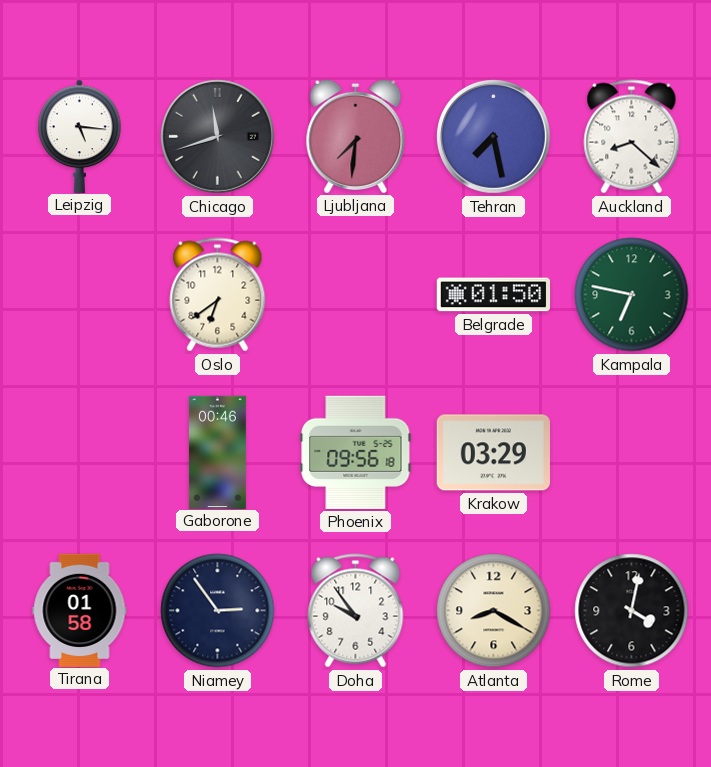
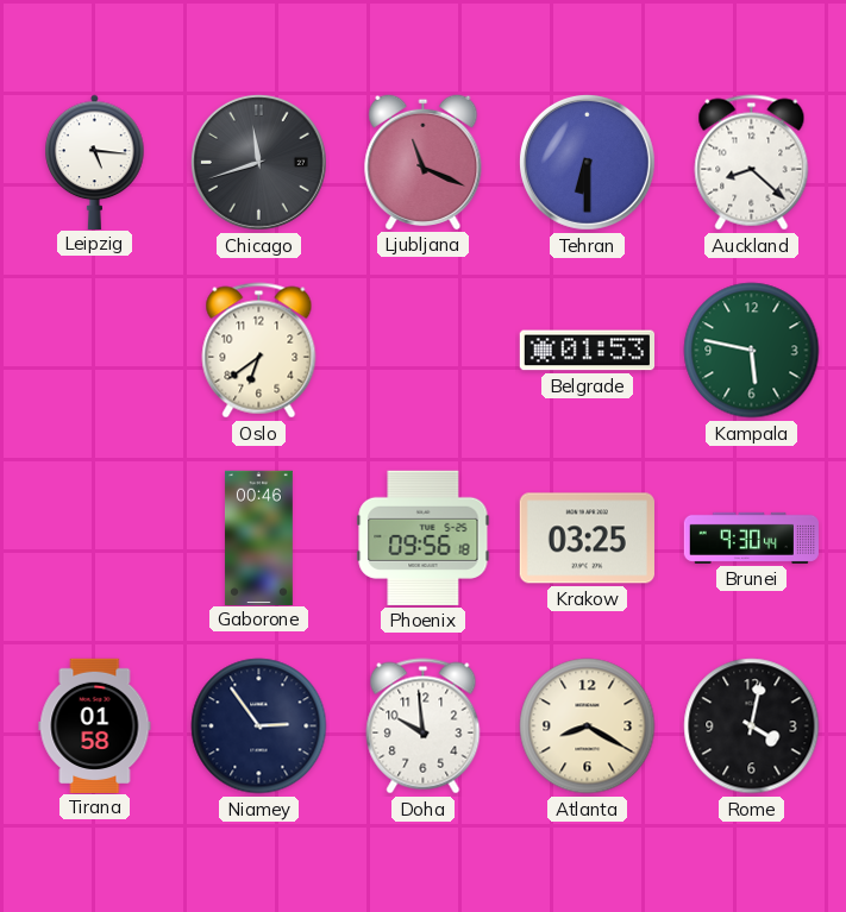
Ljubljana: 7:31 -> 11:19
Tehran: 7:28 -> 6:30
Belgrade: 01:50 -> 01:53
Kampala: 6:47 -> 5:47
Krakow: 03:29 -> 03:25
Brunei: none -> 9:30
Doha: 9:54 -> 9:59
